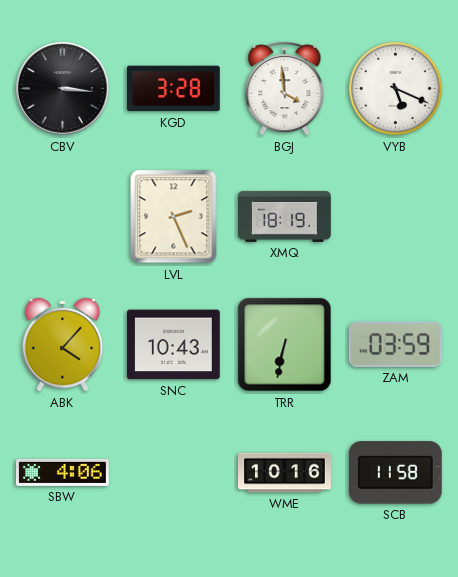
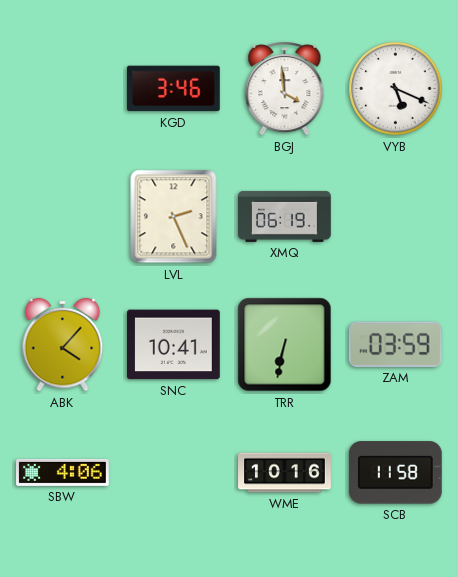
CBV: 3:16 -> none
KGD: 3:28 -> 3:46
XMQ: 18:19 -> 06:19
SNC: 10:43 -> 10:41
